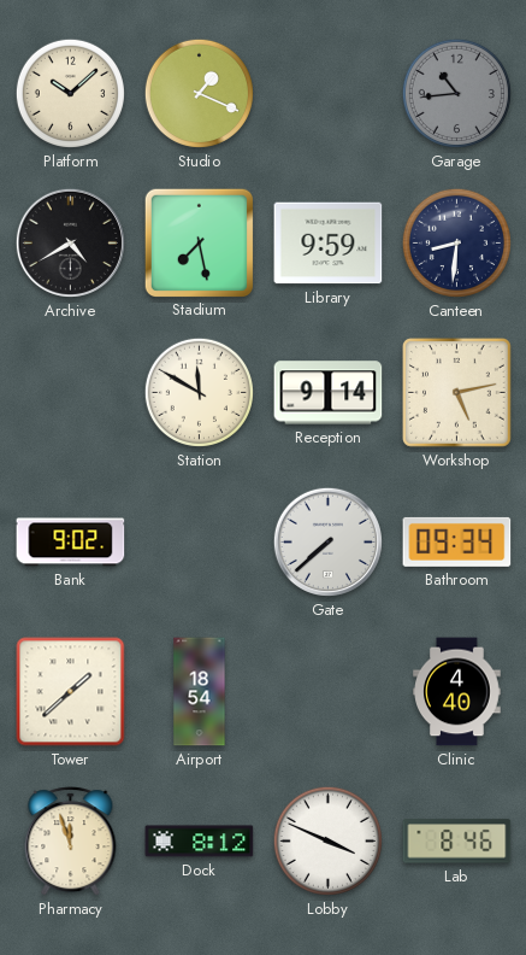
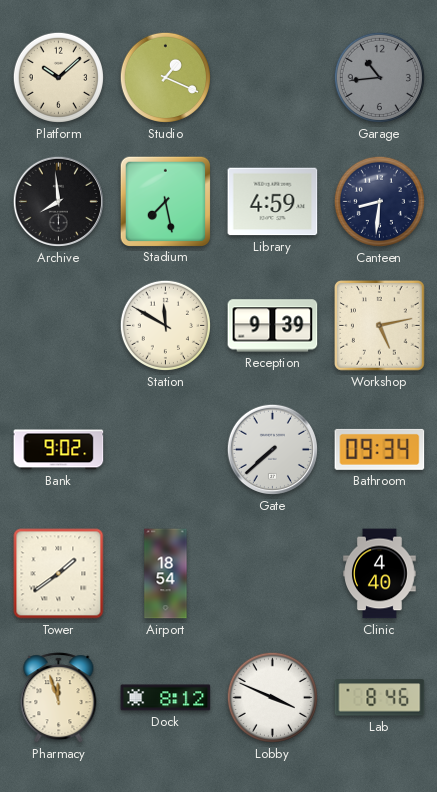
Archive: 4:40 -> 7:59
Library: 9:59 -> 4:59
Reception: 9:14 -> 9:39
Tower: 1:38 -> 1:39
